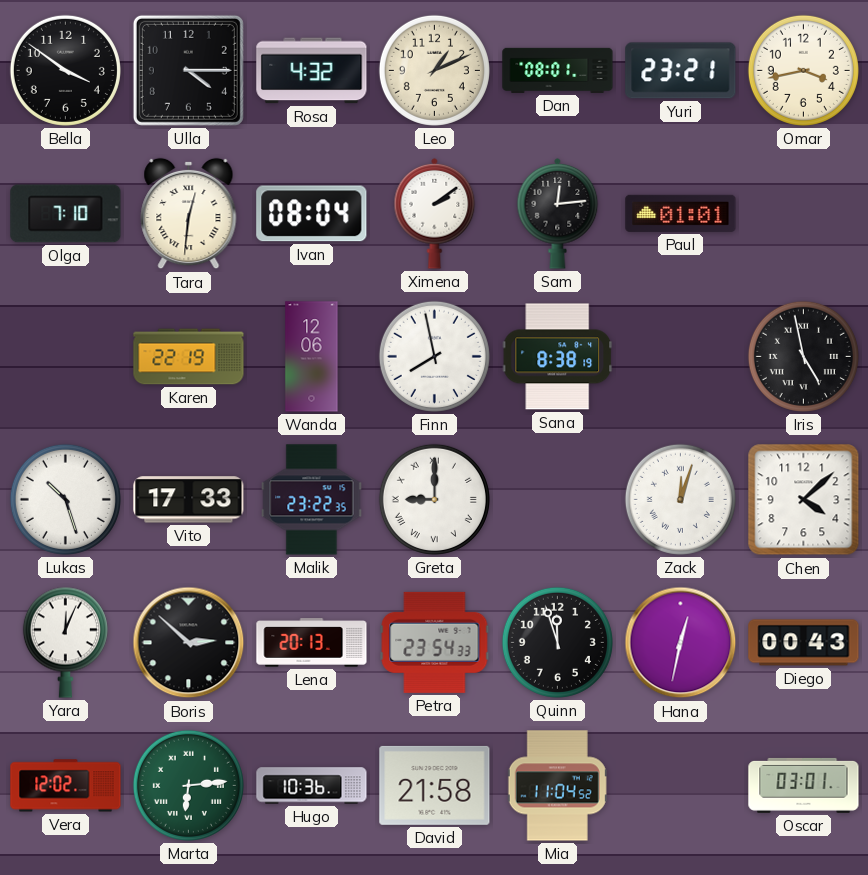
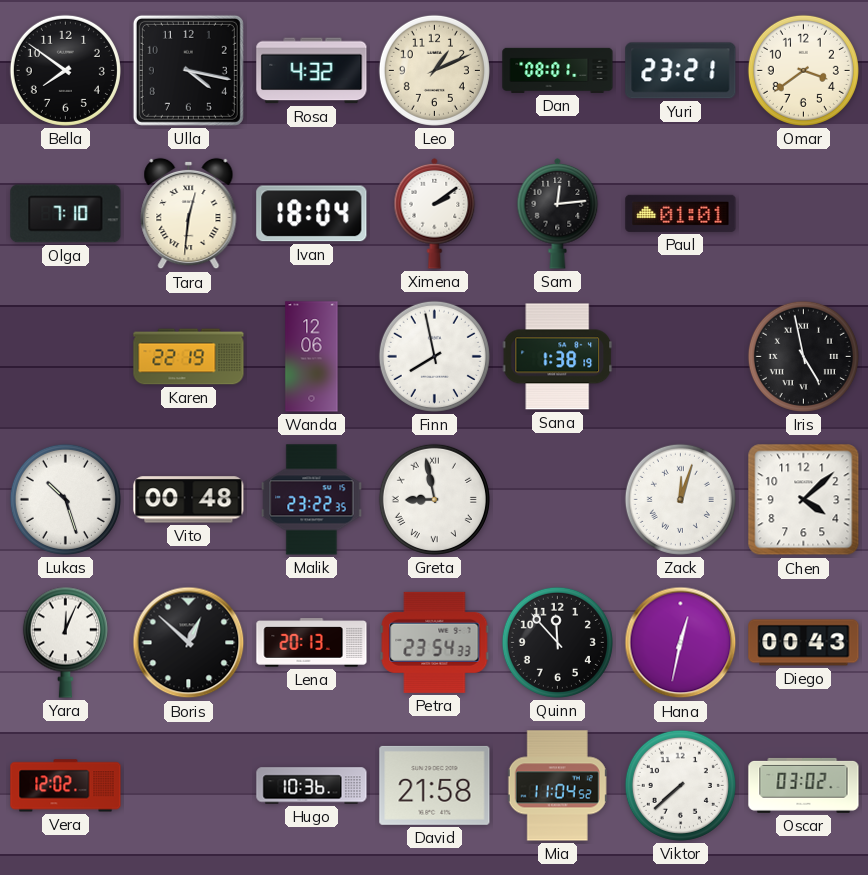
Bella: 3:51 -> 7:51
Ulla: 4:15 -> 4:17
Omar: 3:43 -> 3:39
Ivan: 08:04 -> 18:04
Sana: 8:38 -> 1:38
Vito: 17:33 -> 00:48
Greta: 9:00 -> 8:58
Boris: 2:52 -> 12:52
Quinn: 11:57 -> 11:53
Marta: 6:14 -> none
Viktor: none -> 7:38
Oscar: 03:01 -> 03:02
